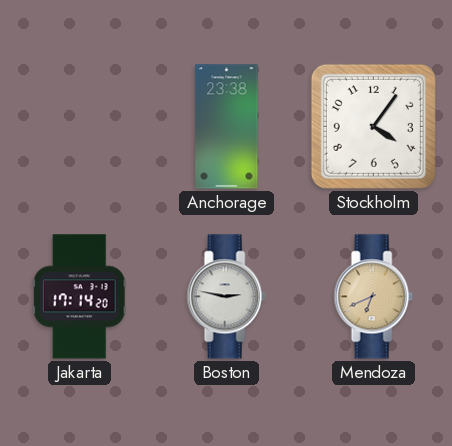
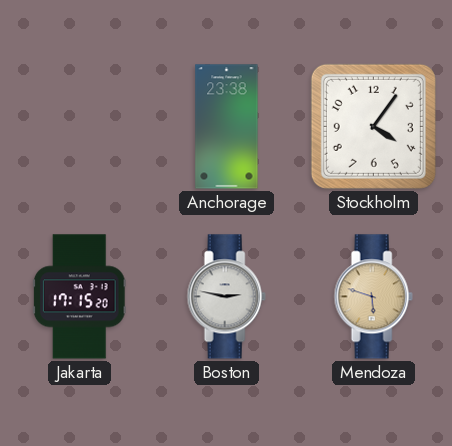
Jakarta: 17:14 -> 17:15
Mendoza: 6:41 -> 5:48
